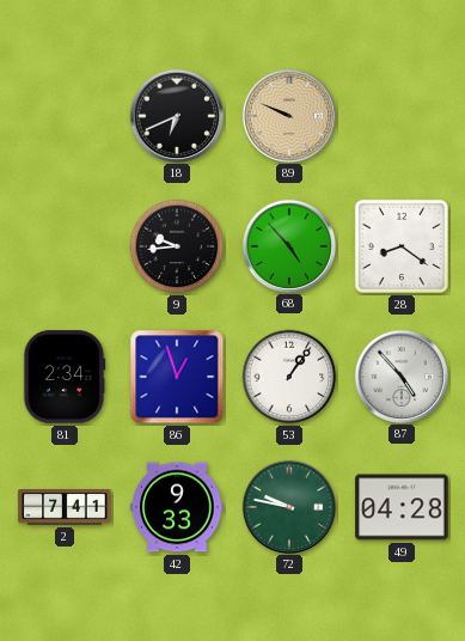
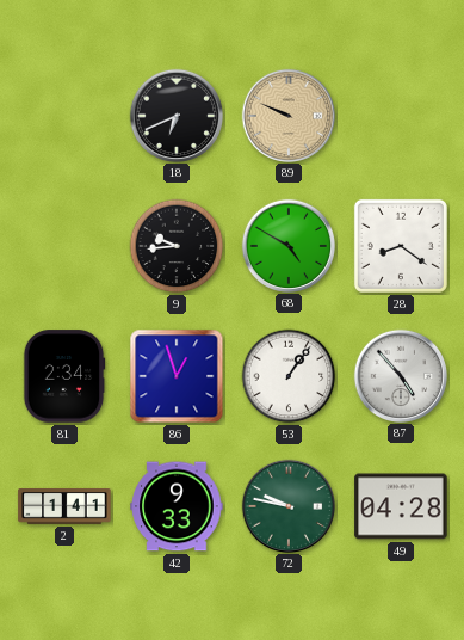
68: 4:53 -> 4:50
2: 7:41 -> 1:41
